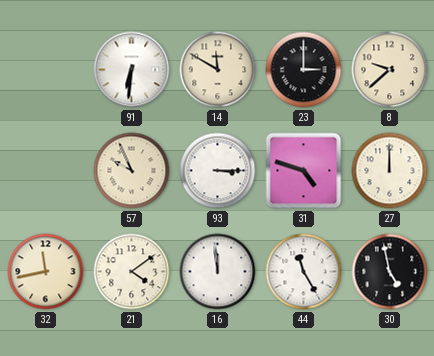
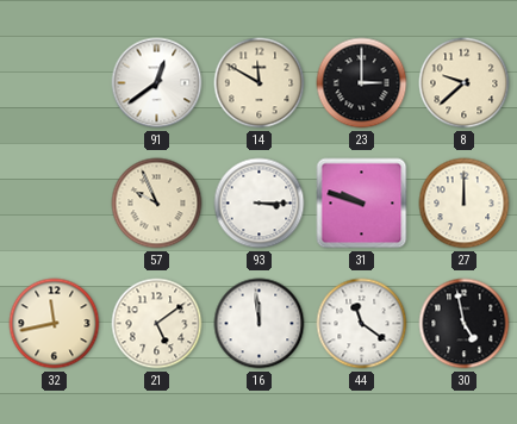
91: 6:31 -> 12:39
31: 4:48 -> 9:48
21: 4:09 -> 5:09
44: 11:25 -> 11:21
